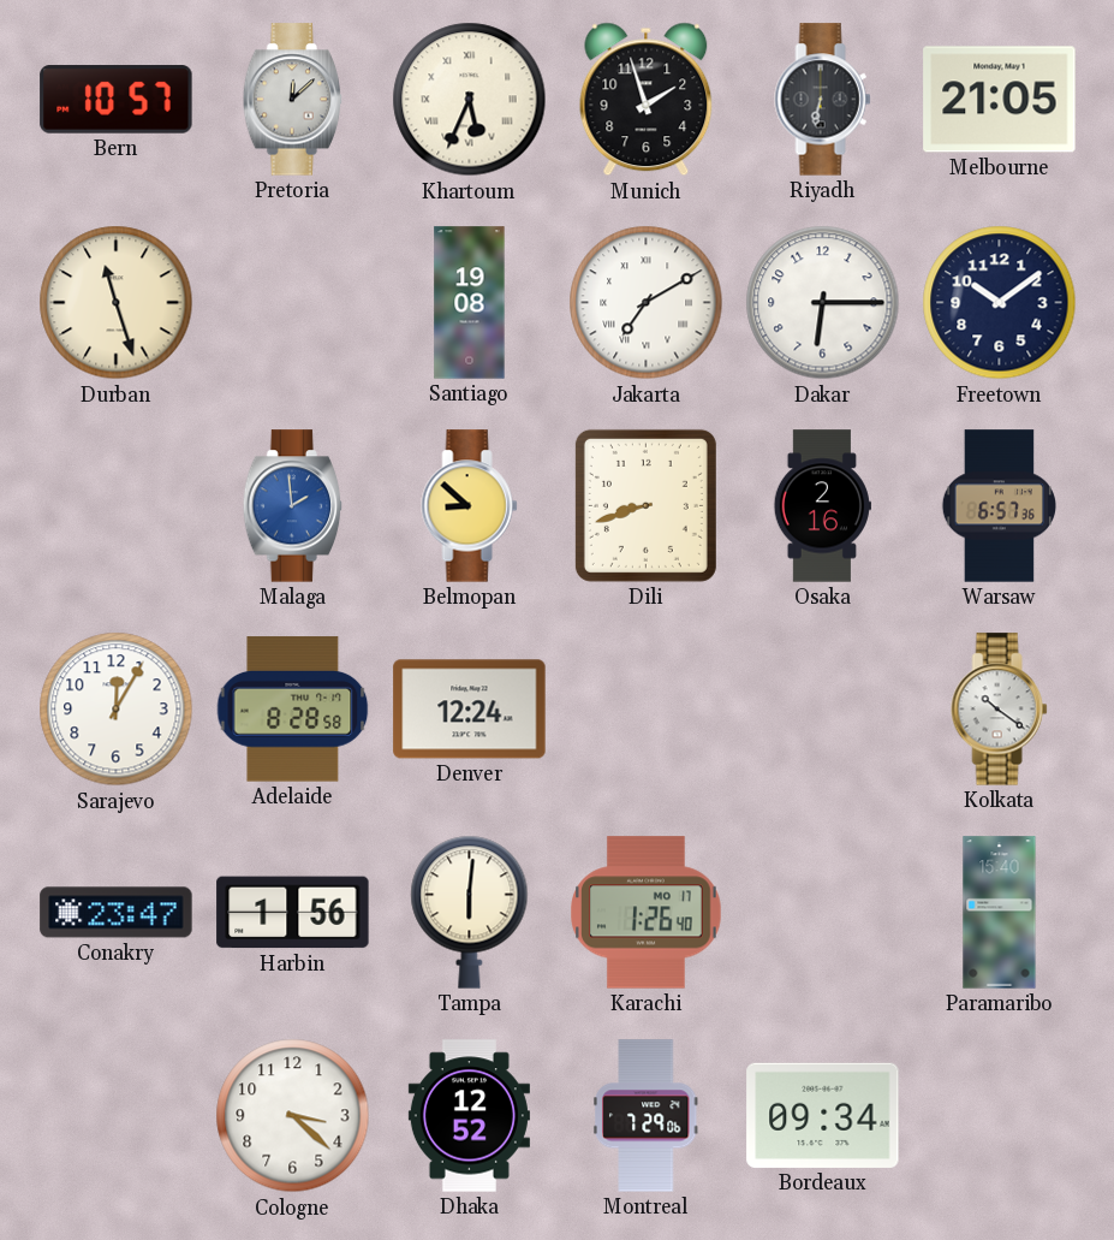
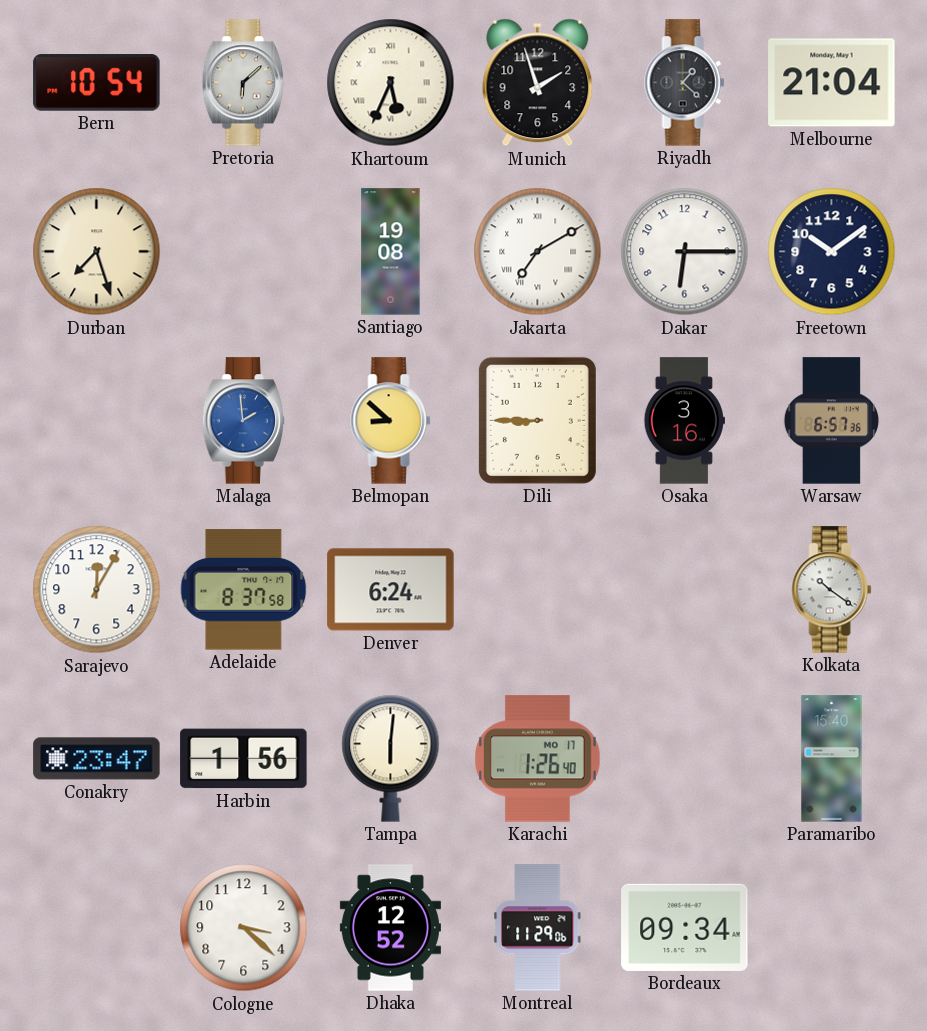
Bern: 10:57 -> 10:54
Pretoria: 12:08 -> 6:08
Riyadh: 6:32 -> 1:22
Melbourne: 21:05 -> 21:04
Durban: 11:27 -> 7:27
Dili: 8:42 -> 8:45
Osaka: 2:16 -> 3:16
Adelaide: 8:28 -> 8:37
Denver: 12:24 -> 6:24
Montreal: 7:29 -> 11:29
